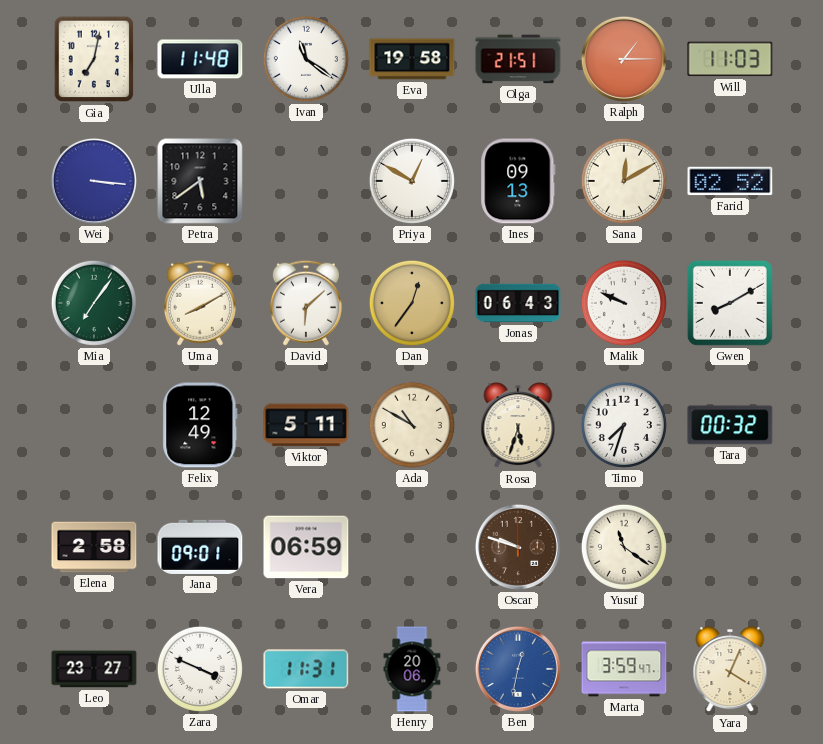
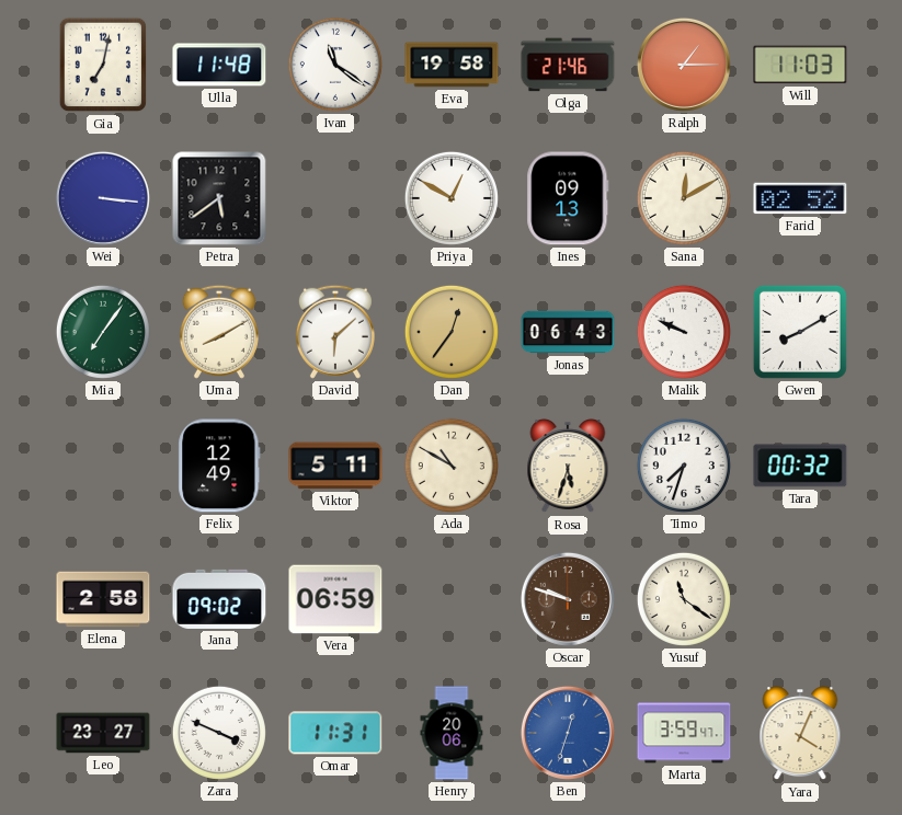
Olga: 21:51 -> 21:46
Jana: 09:01 -> 09:02
Ben: 12:32 -> 12:33
